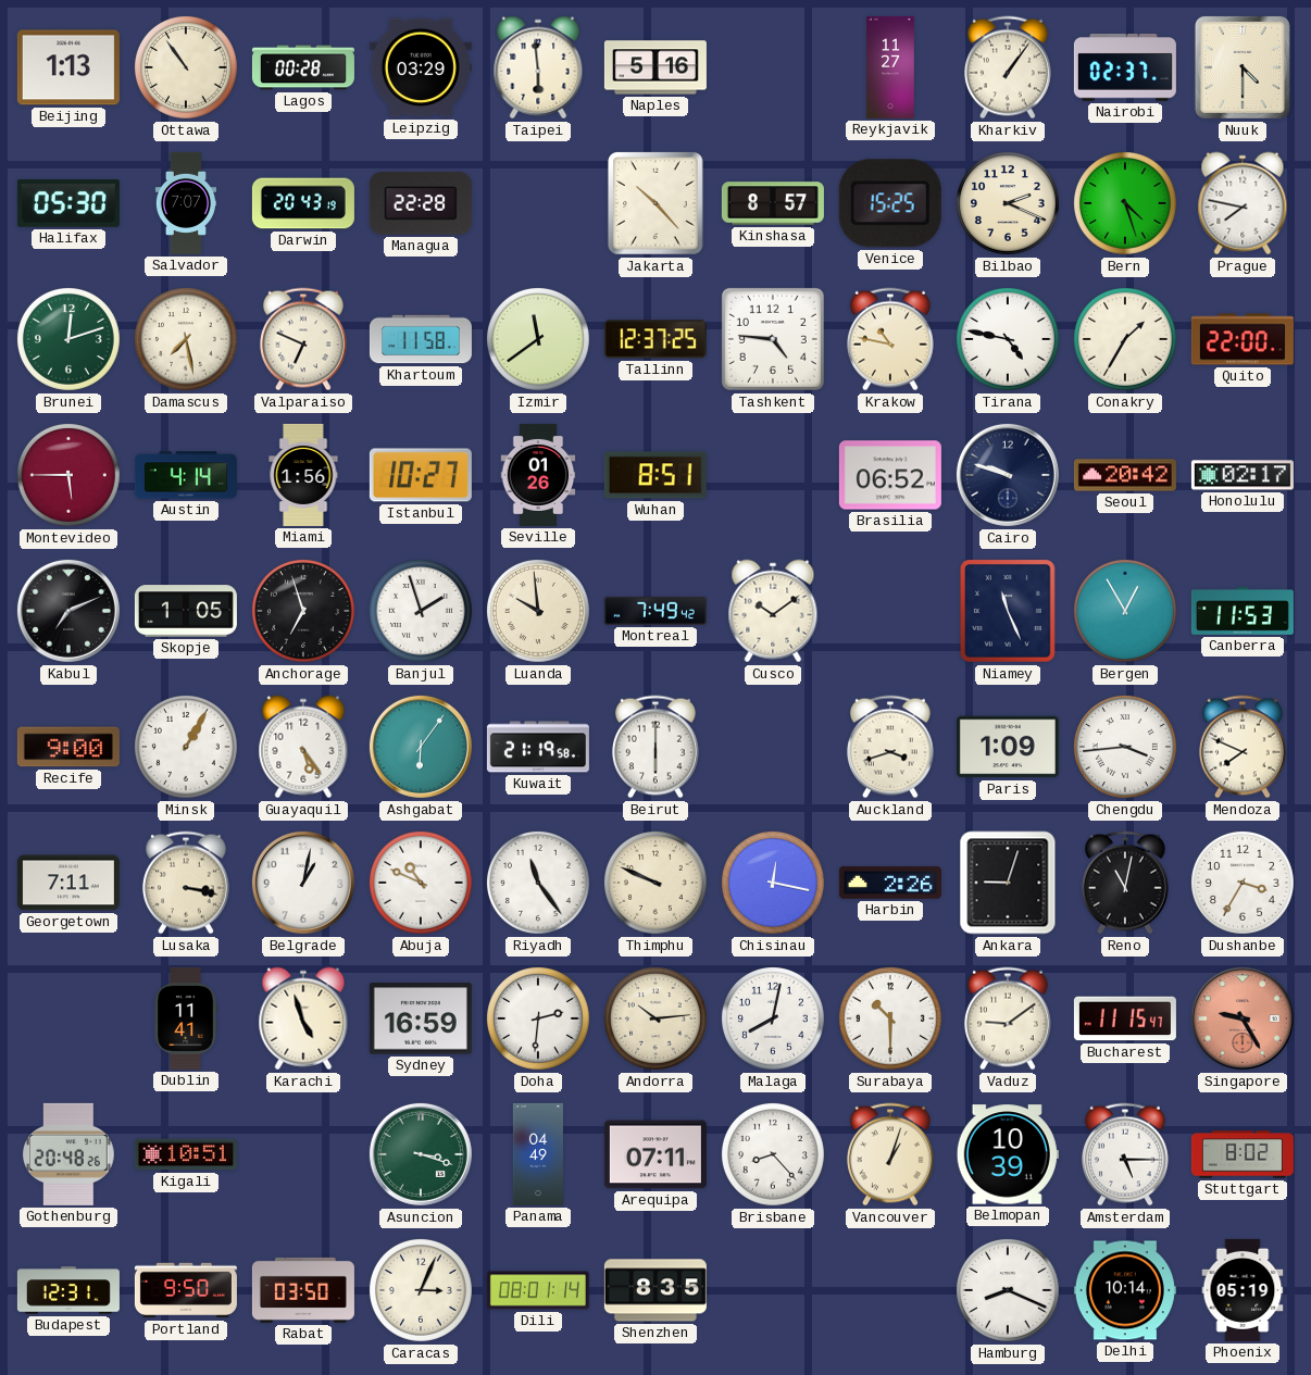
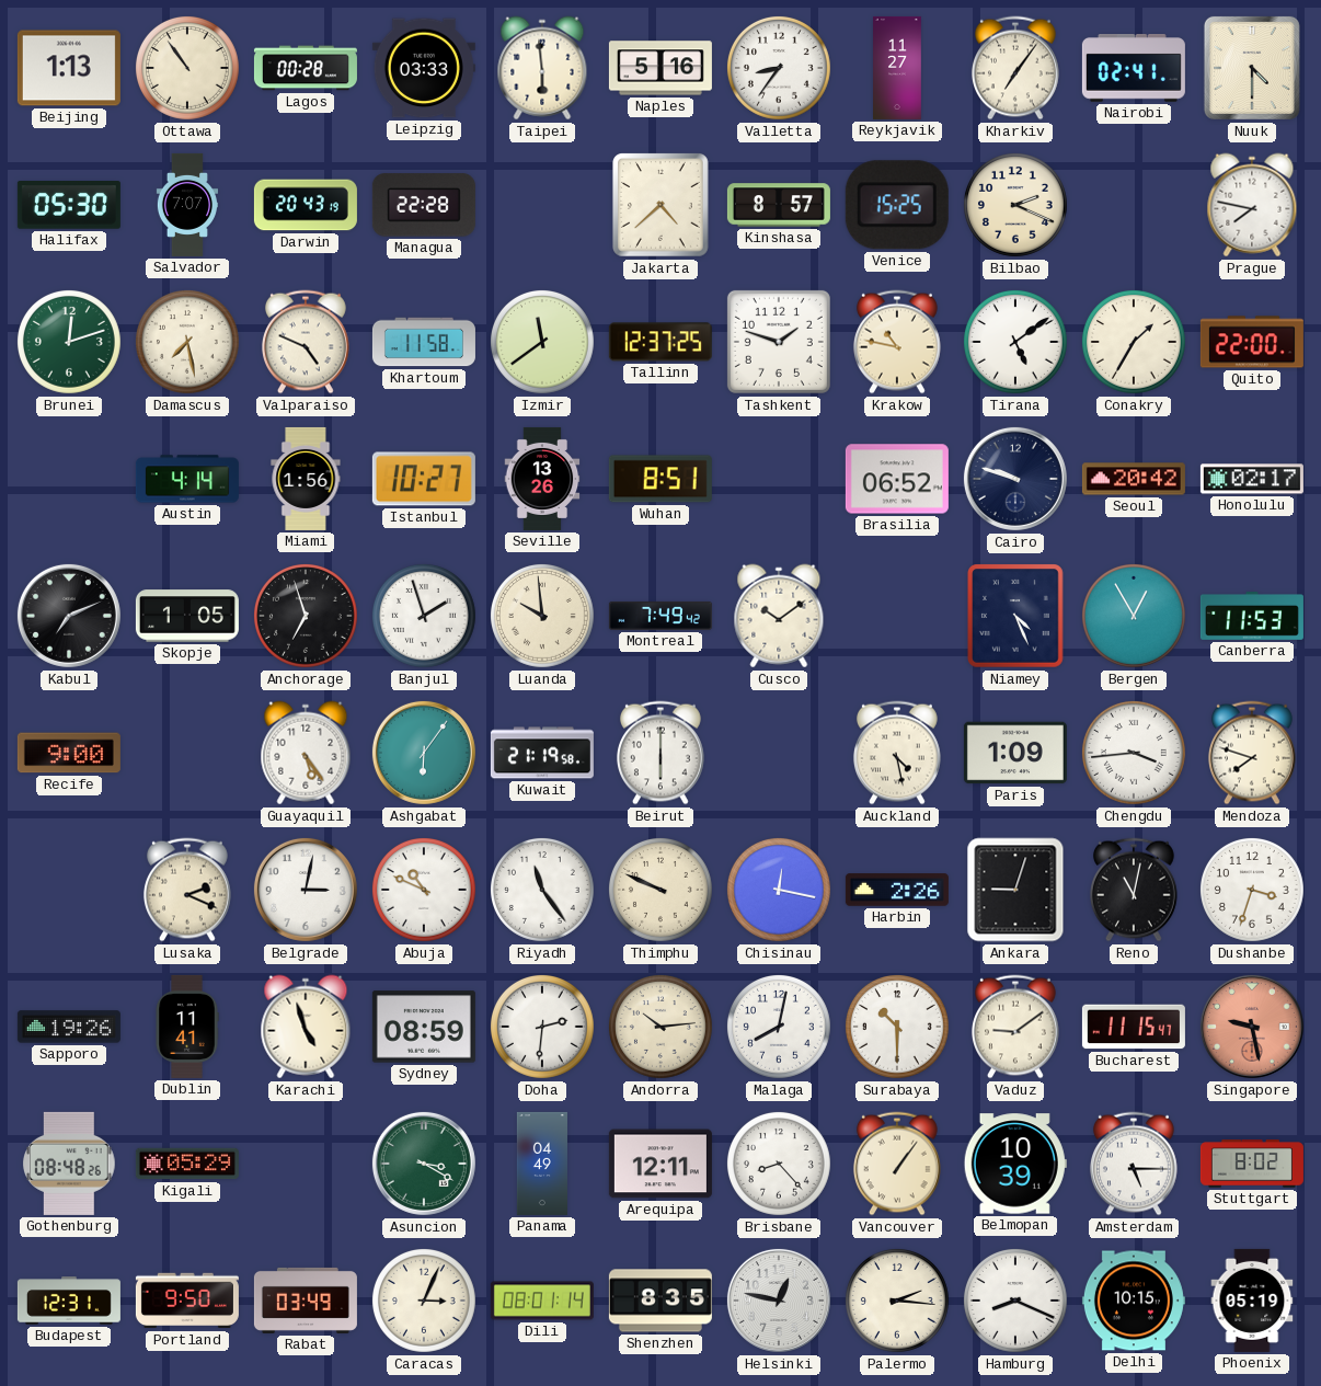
Leipzig: 03:29 -> 03:33
Valletta: none -> 8:36
Kharkiv: 1:06 -> 7:06
Nairobi: 02:37 -> 02:41
Jakarta: 10:23 -> 4:38
Bern: 4:27 -> none
Valparaiso: 6:49 -> 4:49
Tashkent: 4:46 -> 1:48
Tirana: 4:47 -> 5:09
Montevideo: 5:45 -> none
Seville: 01:26 -> 13:26
Niamey: 11:26 -> 4:26
Minsk: 1:05 -> none
Auckland: 3:42 -> 4:28
Mendoza: 7:49 -> 7:48
Georgetown: 7:11 -> none
Lusaka: 3:17 -> 2:19
Belgrade: 1:02 -> 3:02
Dushanbe: 3:35 -> 3:33
Sapporo: none -> 19:26
Sydney: 16:59 -> 08:59
Singapore: 9:25 -> 9:28
Gothenburg: 20:48 -> 08:48
Kigali: 10:51 -> 05:29
Asuncion: 3:18 -> 3:20
Arequipa: 07:11 -> 12:11
Vancouver: 1:03 -> 1:06
Rabat: 03:50 -> 03:49
Helsinki: none -> 12:47
Palermo: none -> 2:16
Delhi: 10:14 -> 10:15
